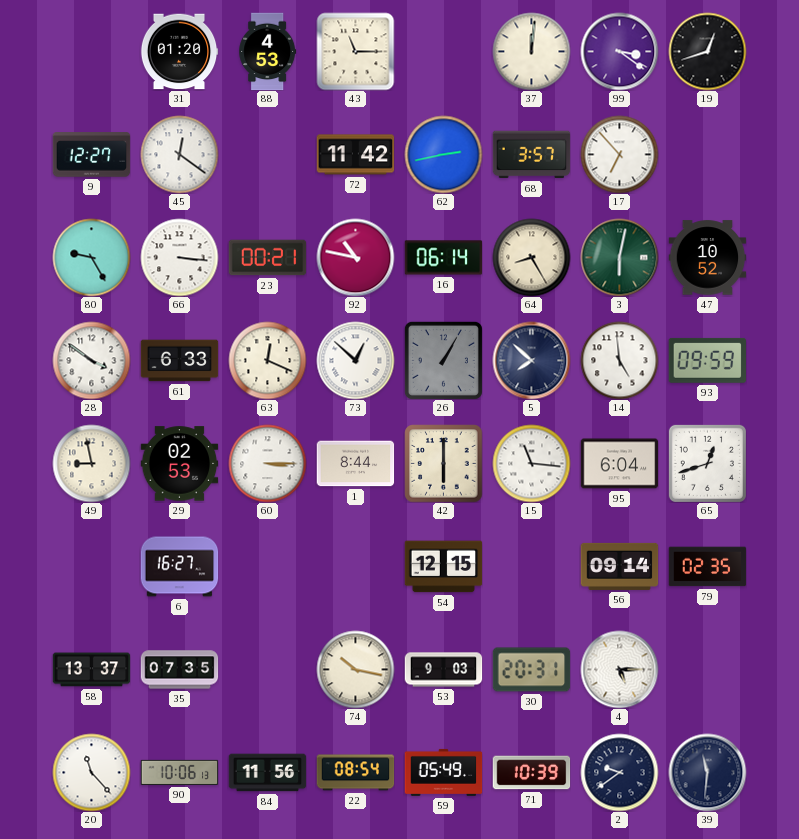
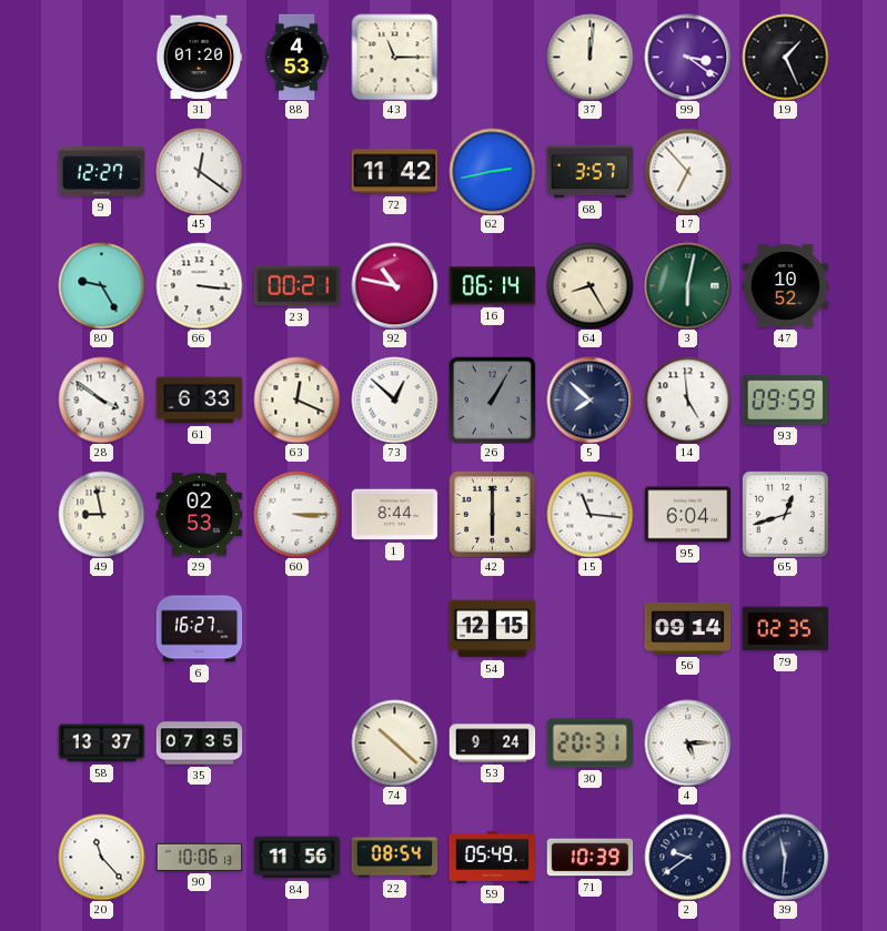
19: 12:42 -> 1:26
74: 10:17 -> 10:22
53: 9:03 -> 9:24
